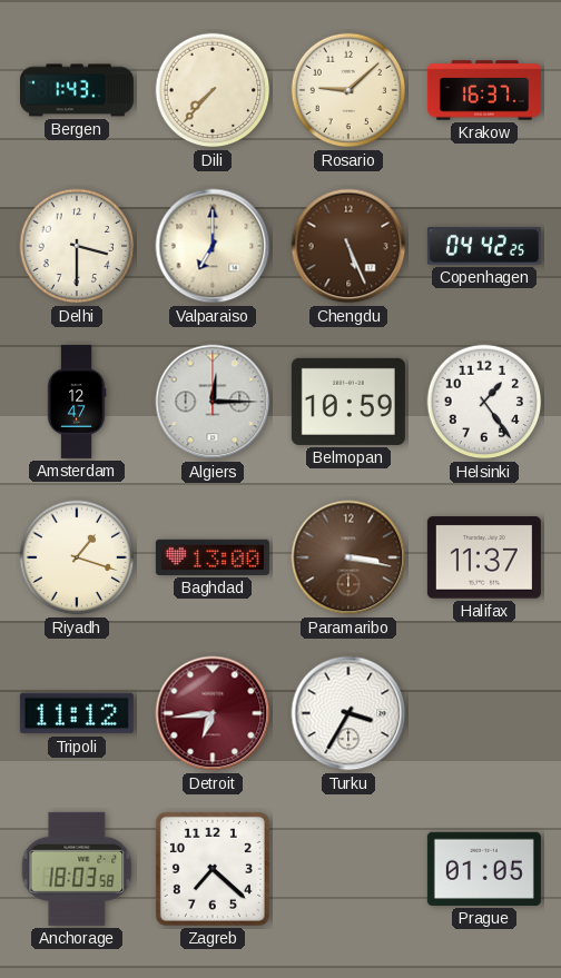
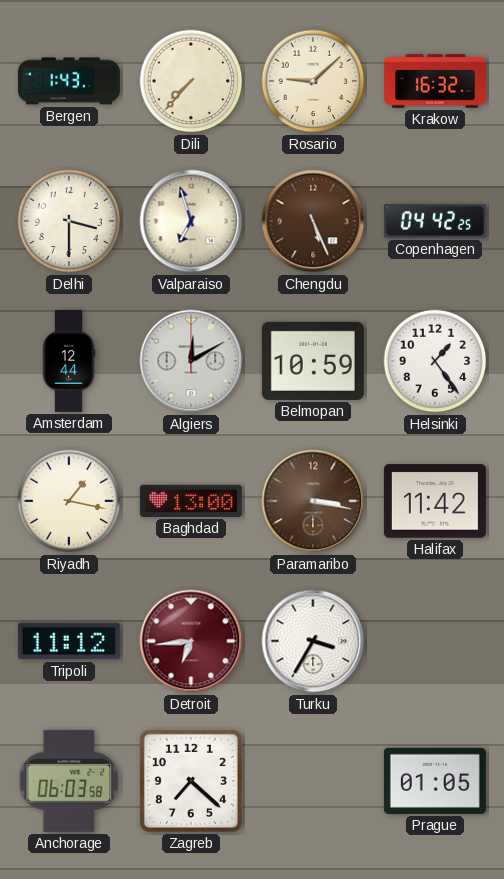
Krakow: 16:37 -> 16:32
Valparaiso: 7:00 -> 6:57
Amsterdam: 12:47 -> 12:44
Algiers: 12:15 -> 12:10
Riyadh: 1:18 -> 1:17
Halifax: 11:37 -> 11:42
Anchorage: 18:03 -> 06:03
